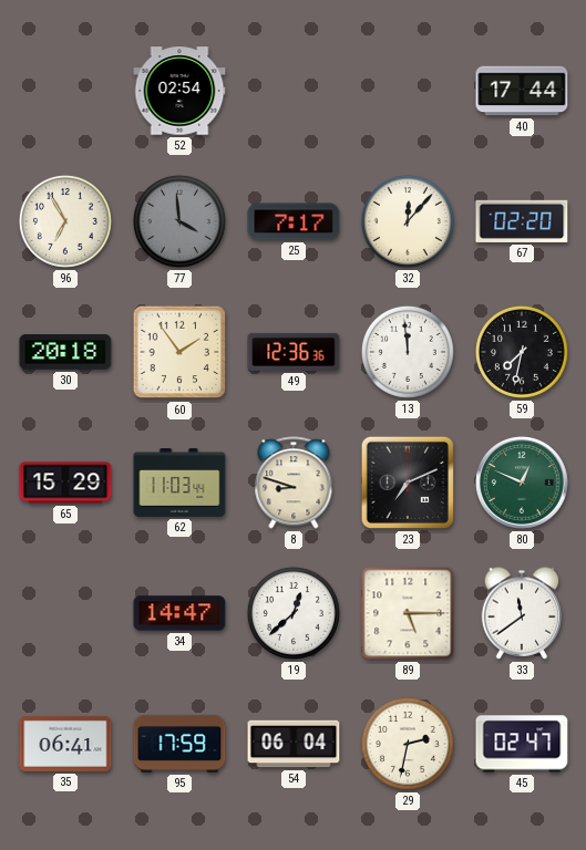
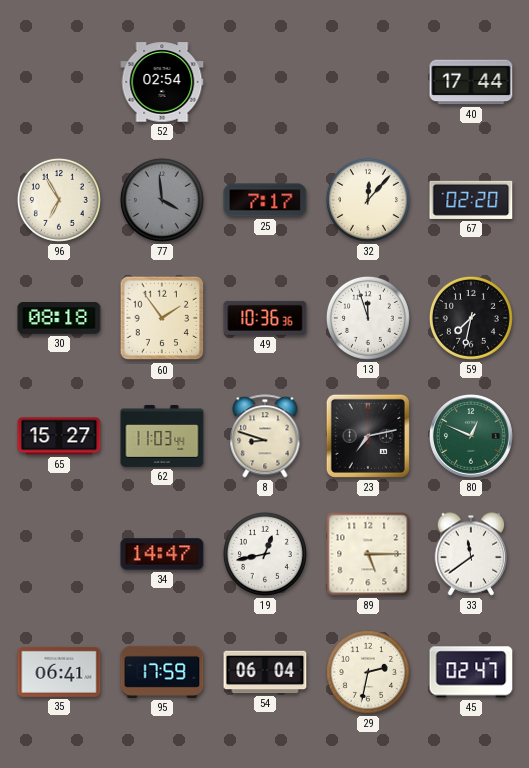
30: 20:18 -> 08:18
49: 12:36 -> 10:36
13: 11:59 -> 11:57
65: 15:29 -> 15:27
23: 7:11 -> 7:13
19: 12:38 -> 12:43
